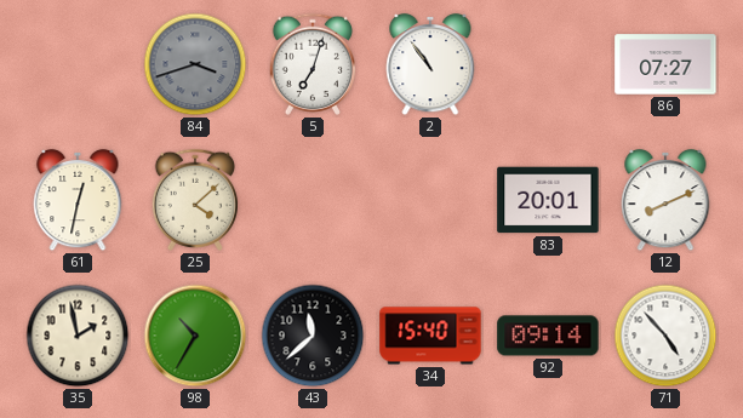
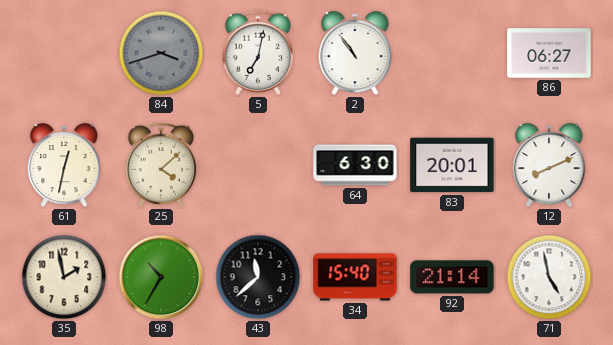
5: 7:03 -> 7:02
86: 07:27 -> 06:27
64: none -> 6:30
92: 09:14 -> 21:14
71: 4:53 -> 4:58
